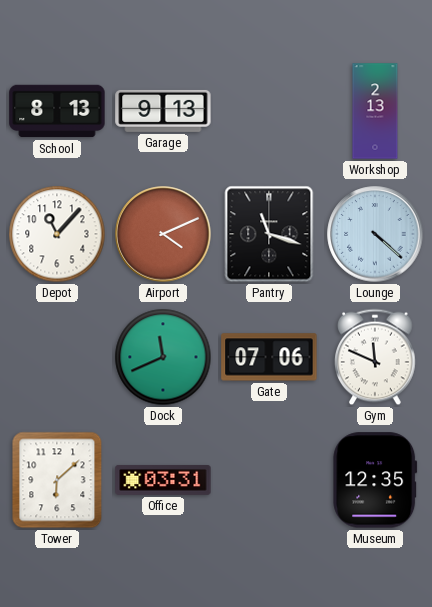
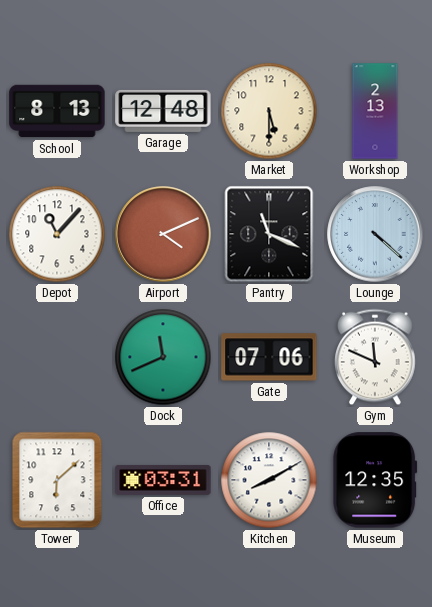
Garage: 9:13 -> 12:48
Market: none -> 5:30
Pantry: 11:18 -> 11:19
Kitchen: none -> 8:10
